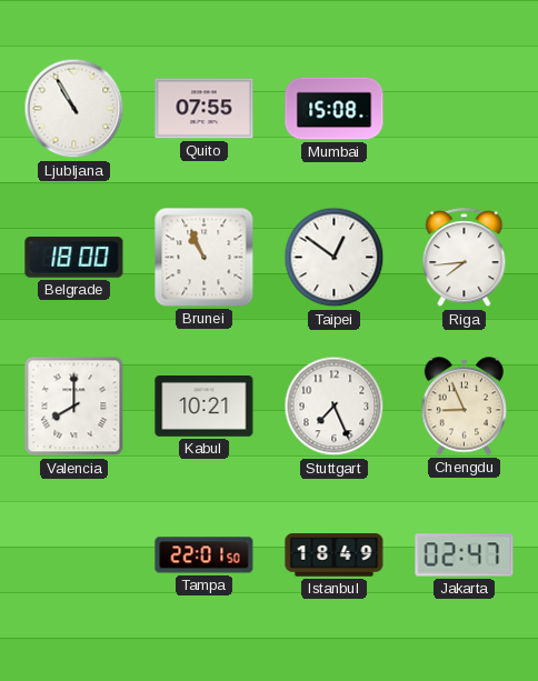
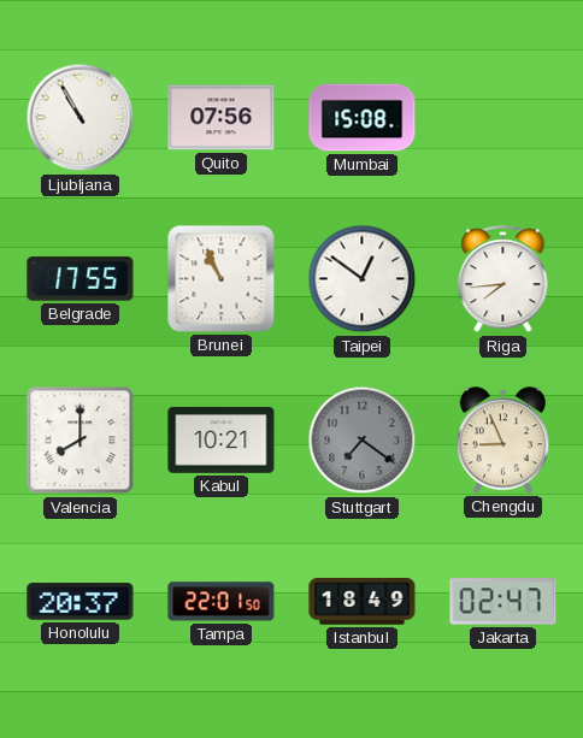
Quito: 07:55 -> 07:56
Belgrade: 18:00 -> 17:55
Stuttgart: 7:26 -> 7:21
Stuttgart dial: white -> grey
Honolulu: none -> 20:37
